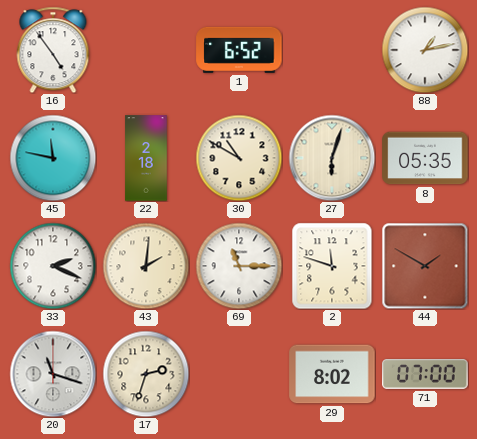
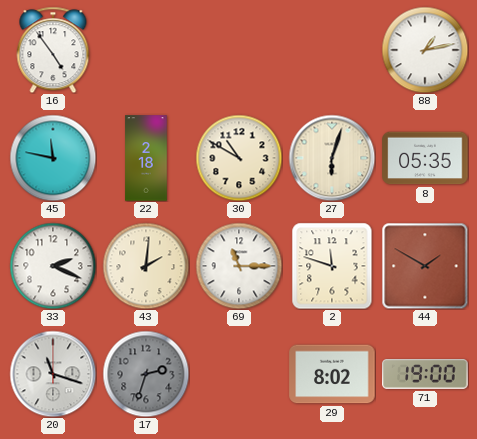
1: 6:52 -> none
17 dial: cream -> grey
71: 07:00 -> 19:00
